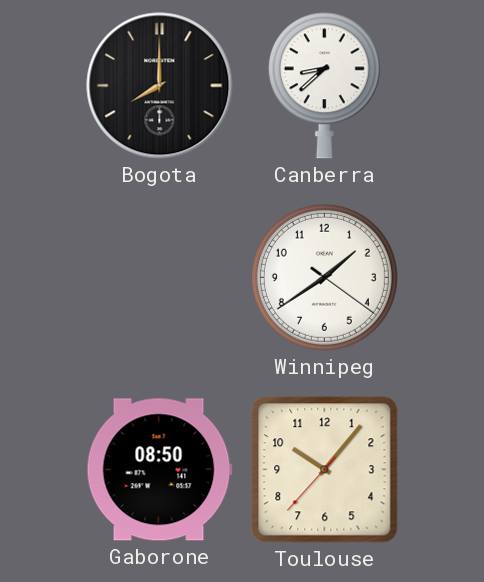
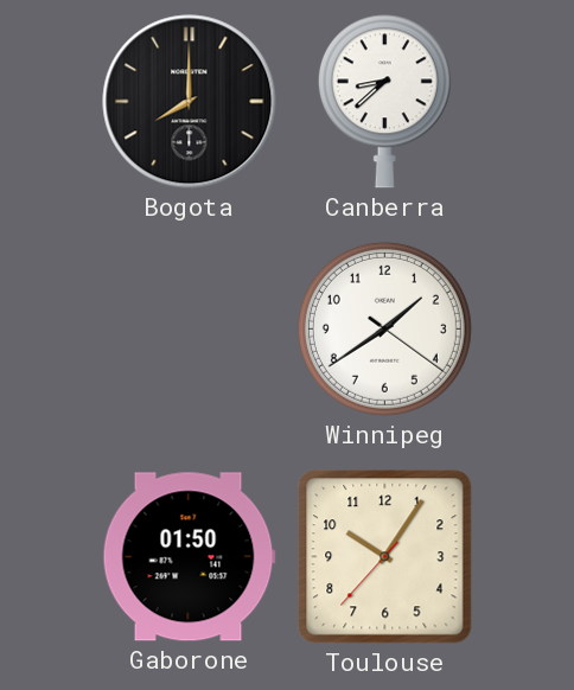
Gaborone: 08:50 -> 01:50
Toulouse: 10:06 -> 10:05
